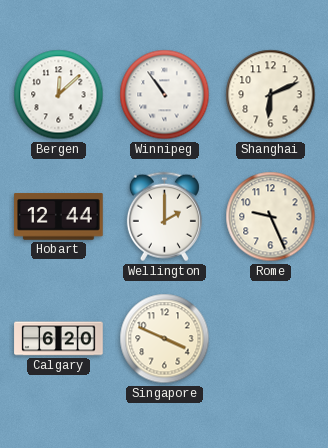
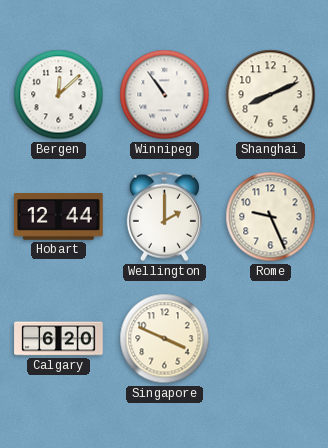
Shanghai: 6:11 -> 8:11
